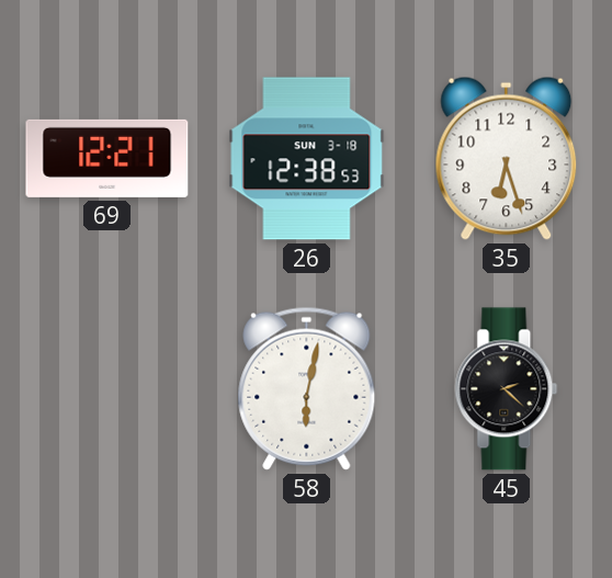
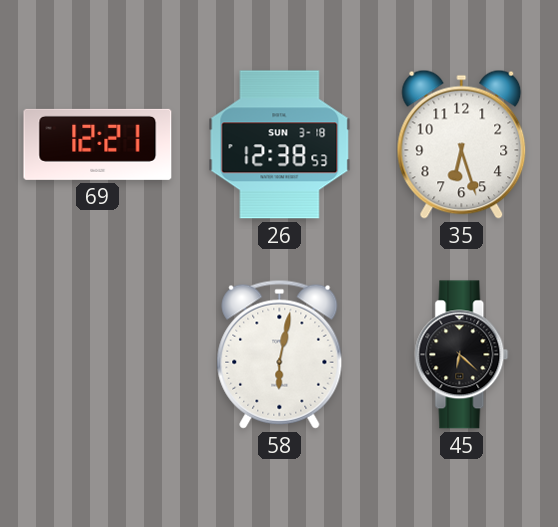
45: 2:22 -> 6:22
